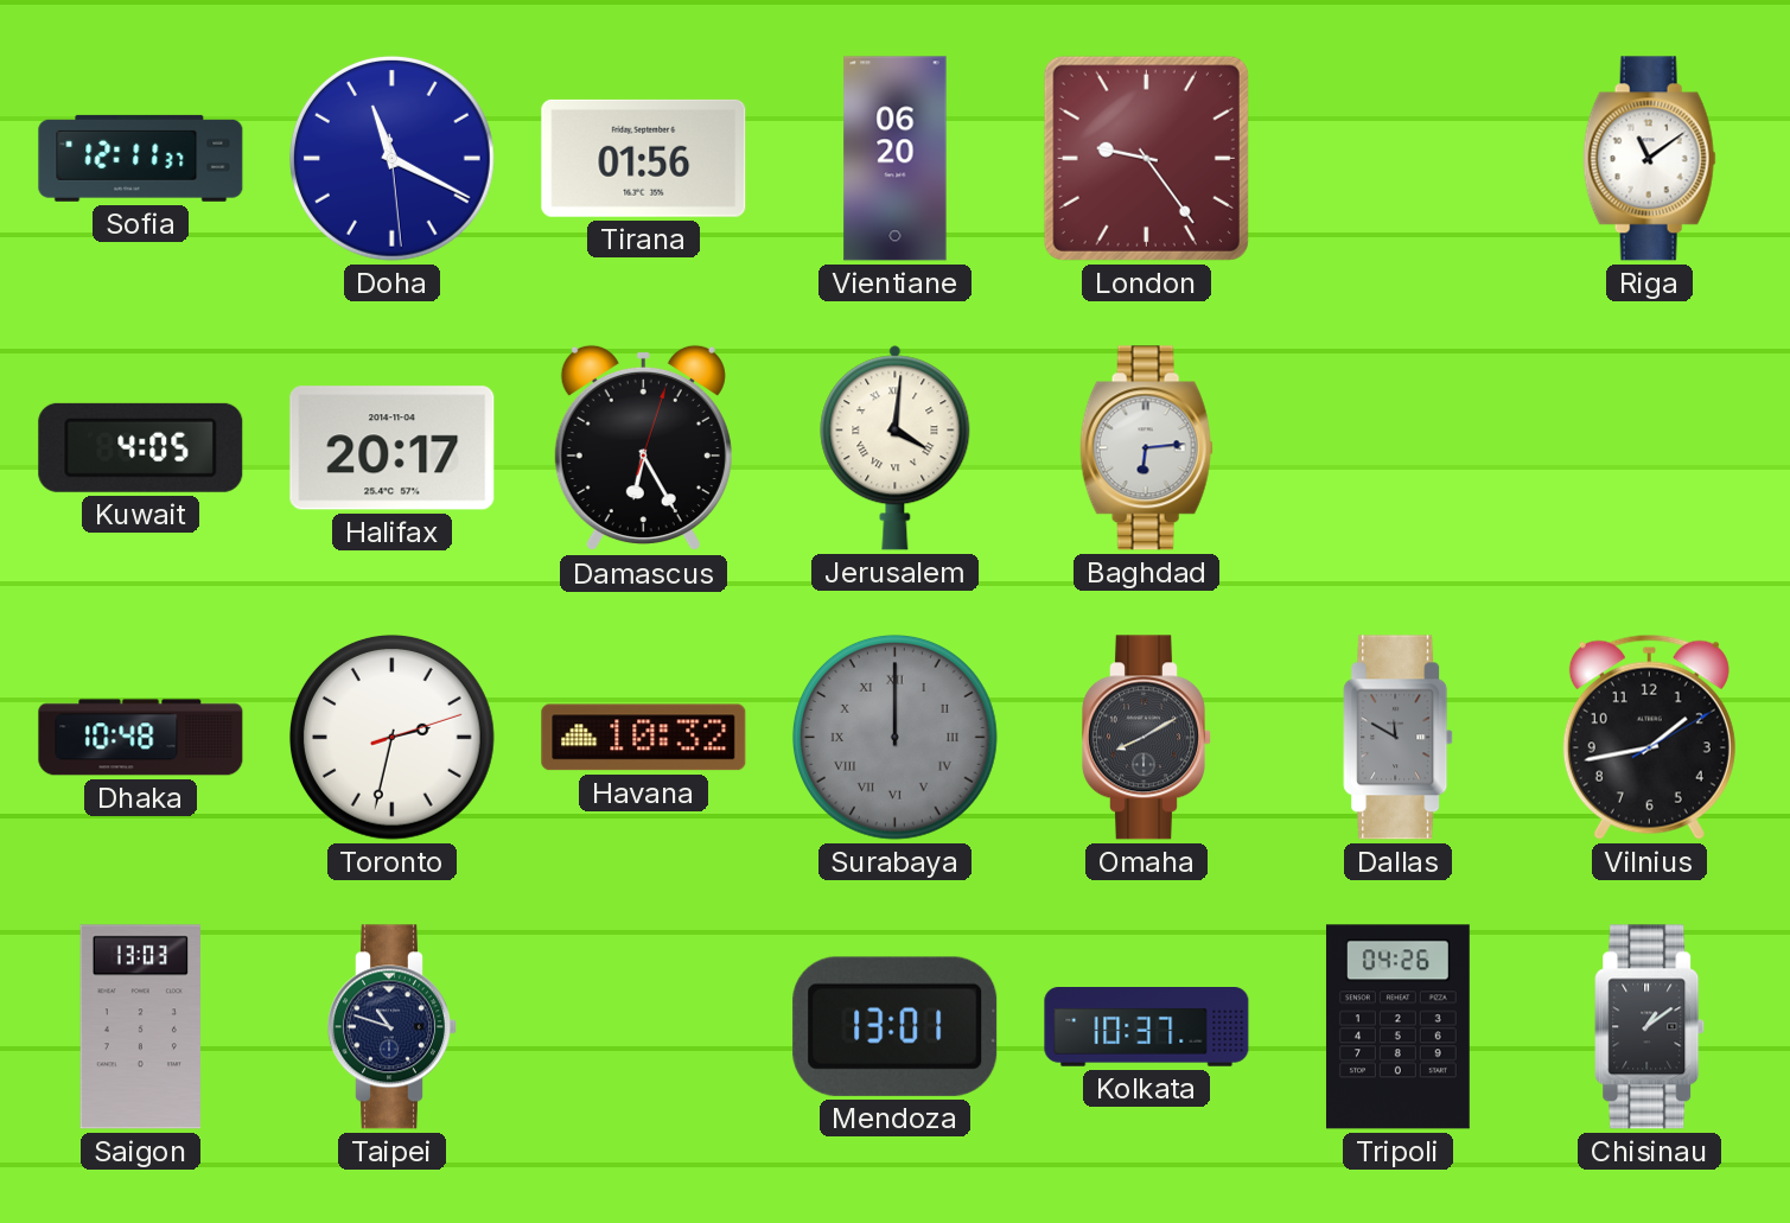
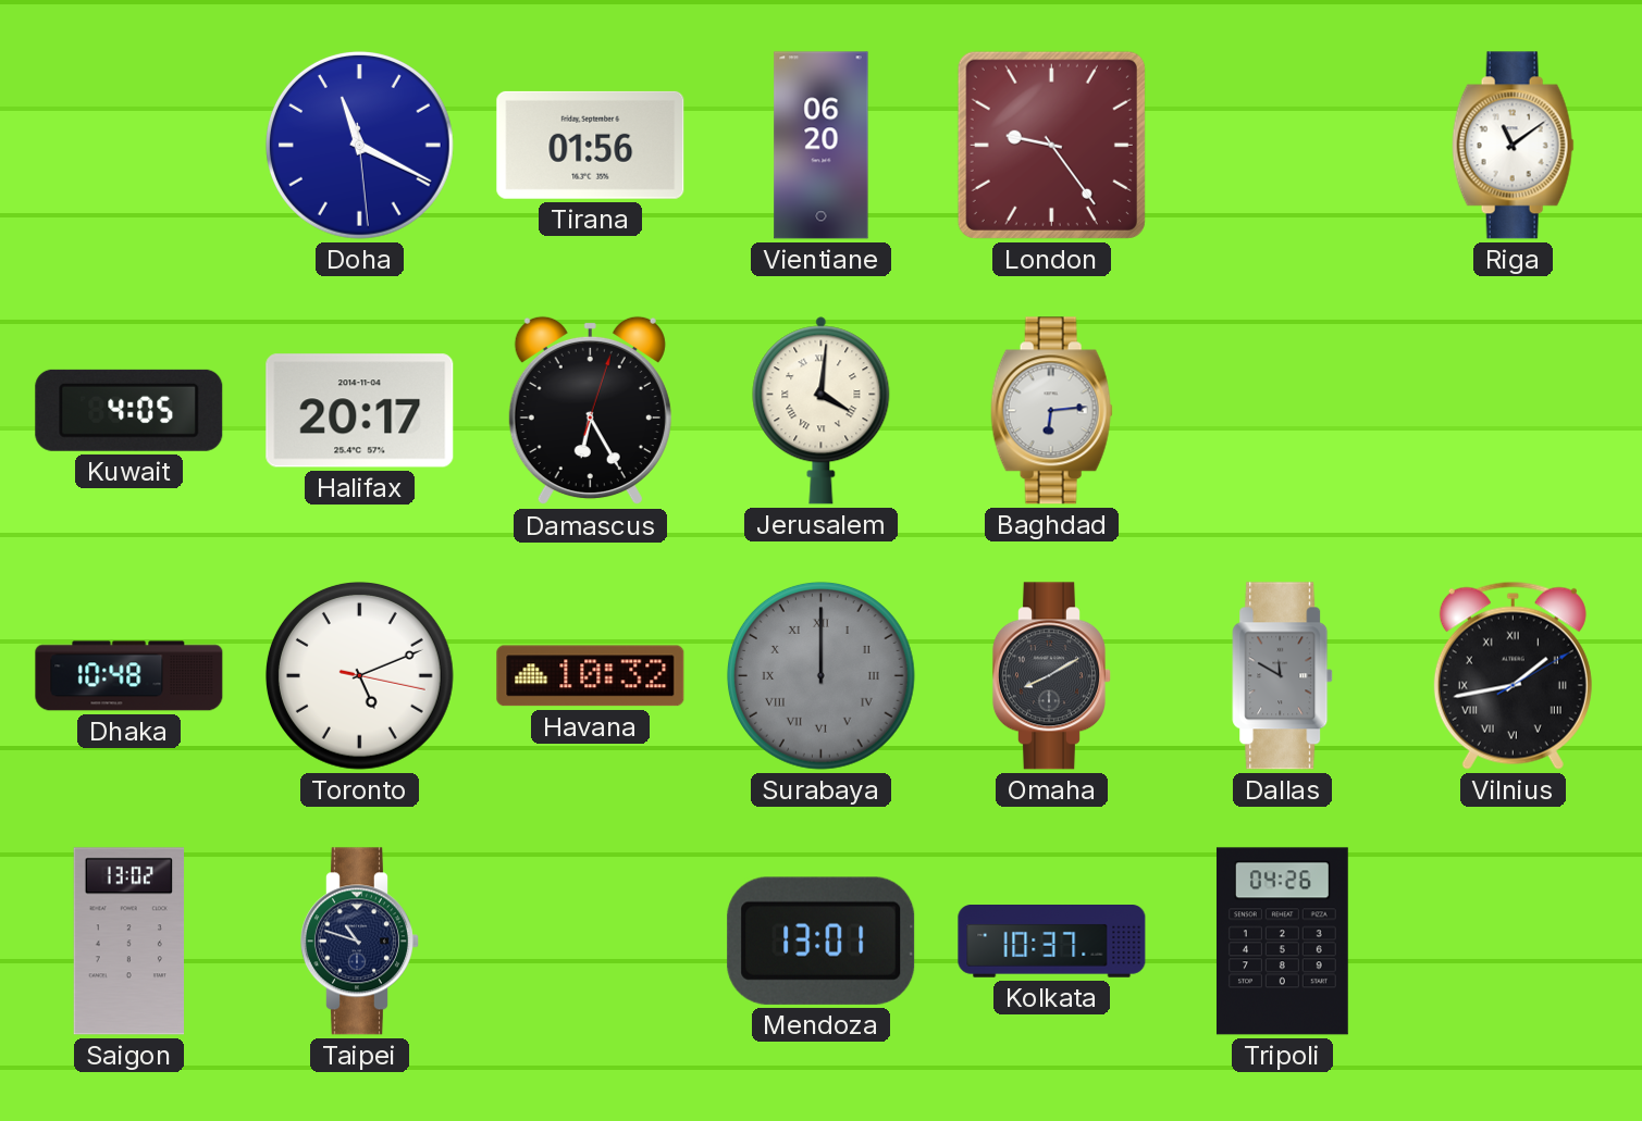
Sofia: 12:11 -> none
Toronto: 2:32 -> 5:11
Vilnius numerals: Arabic -> Roman
Saigon: 13:03 -> 13:02
Chisinau: 1:09 -> none
